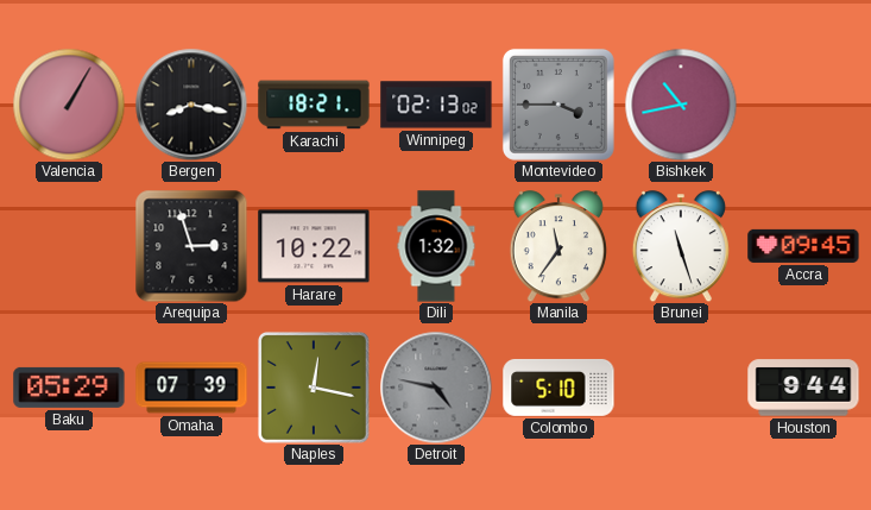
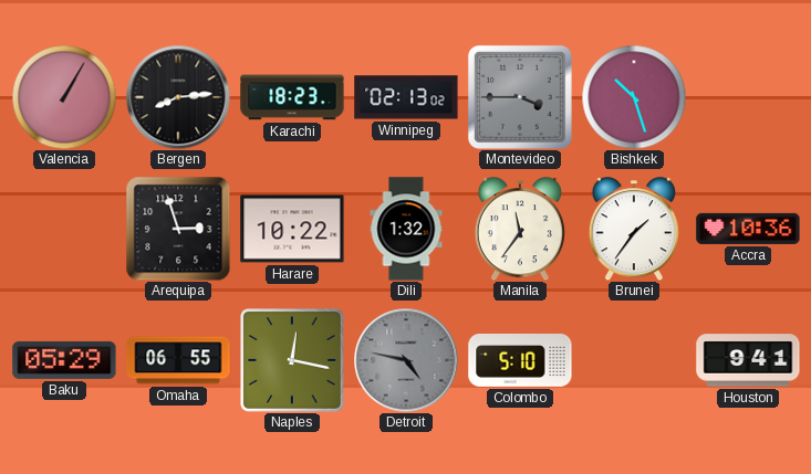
Bergen: 8:17 -> 8:14
Karachi: 18:21 -> 18:23
Bishkek: 10:43 -> 10:27
Brunei: 11:27 -> 1:36
Accra: 09:45 -> 10:36
Omaha: 07:39 -> 06:55
Houston: 9:44 -> 9:41
